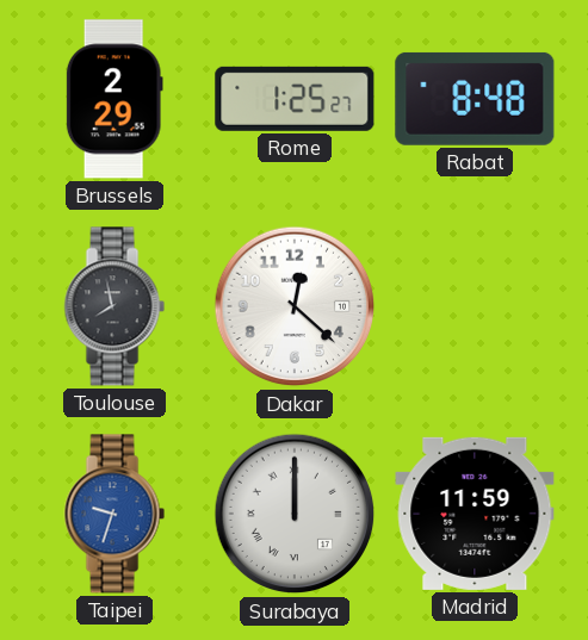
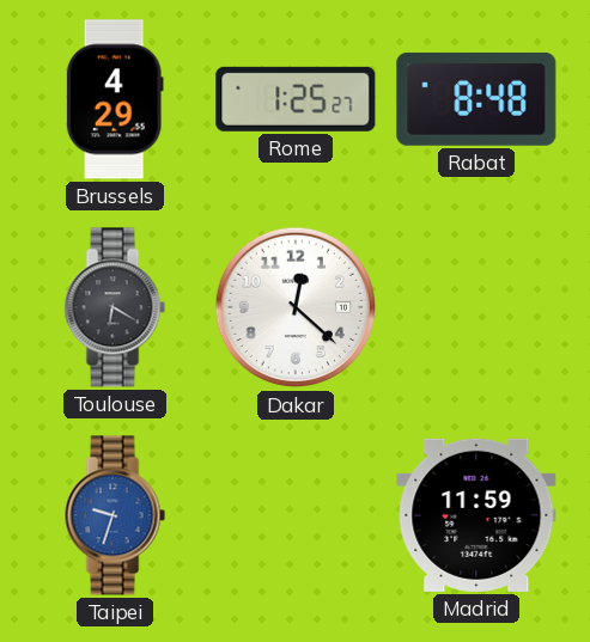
Brussels: 2:29 -> 4:29
Toulouse: 7:58 -> 6:20
Surabaya: 12:00 -> none
